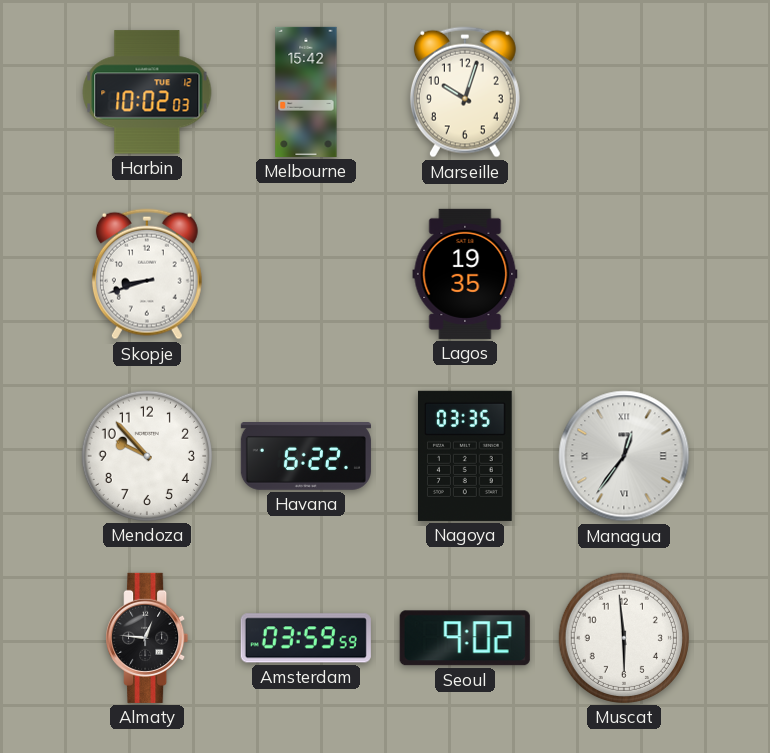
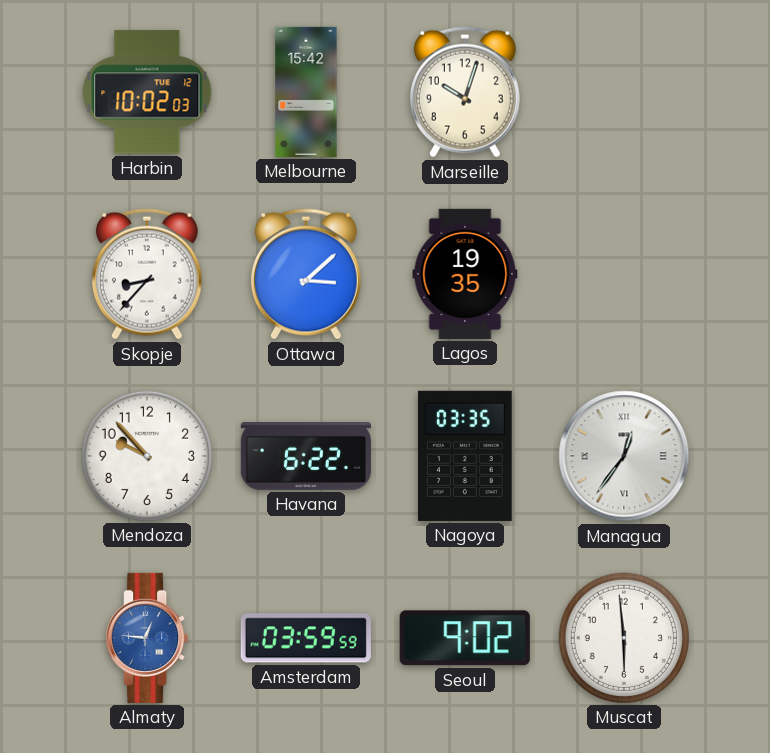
Skopje: 8:42 -> 8:37
Ottawa: none -> 3:08
Almaty dial: black -> blue
